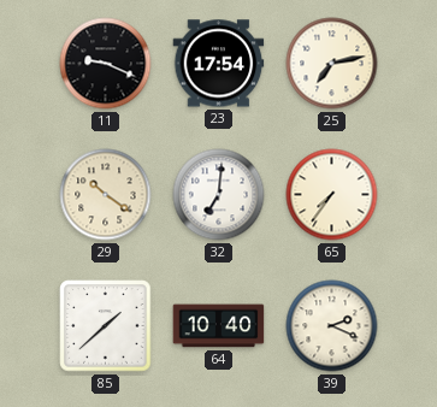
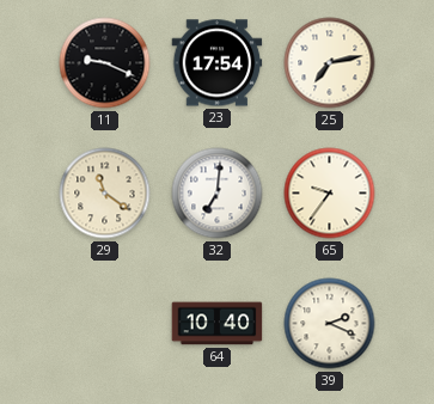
29: 10:21 -> 11:21
65: 7:36 -> 9:36
85: 1:38 -> none
